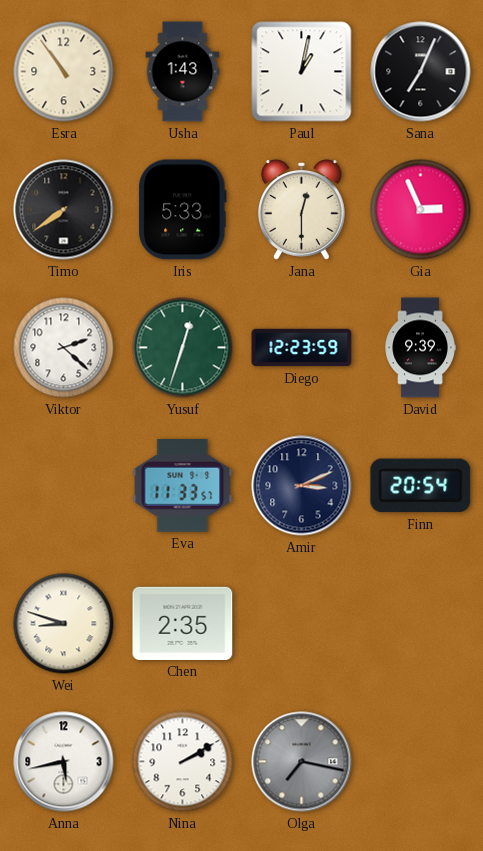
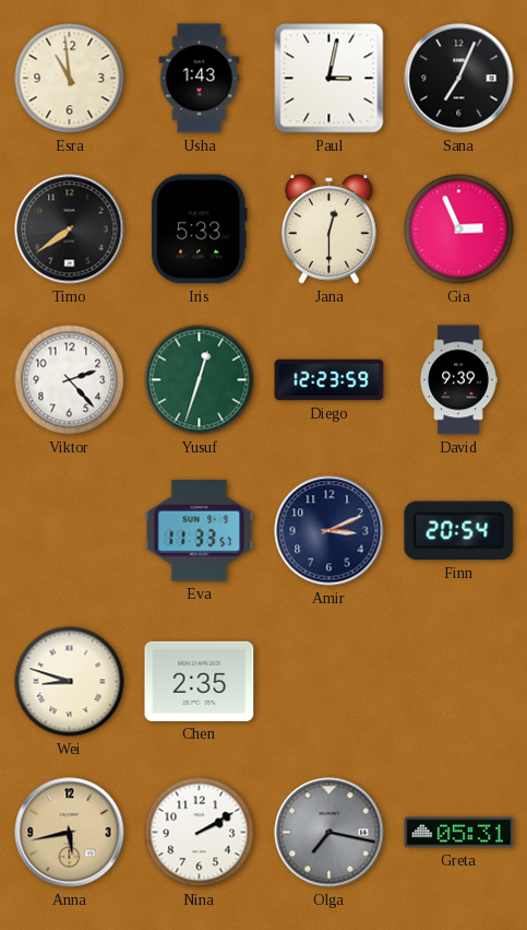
Esra: 10:54 -> 10:59
Paul: 1:02 -> 3:02
Viktor: 2:22 -> 2:23
Anna dial: white -> champagne
Greta: none -> 05:31
